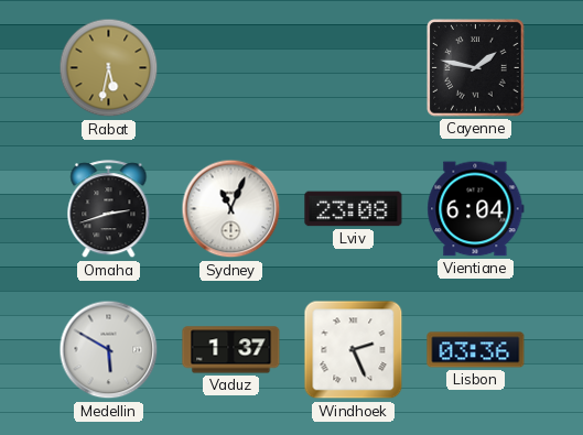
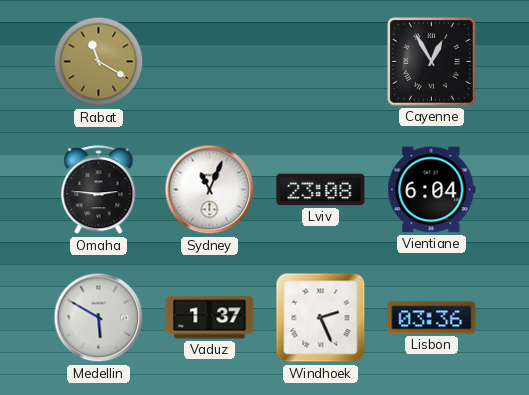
Rabat: 5:32 -> 11:20
Cayenne: 1:47 -> 12:55
Omaha: 2:42 -> 2:46
